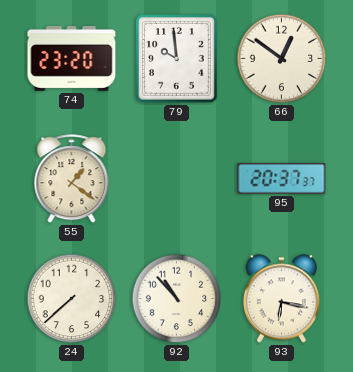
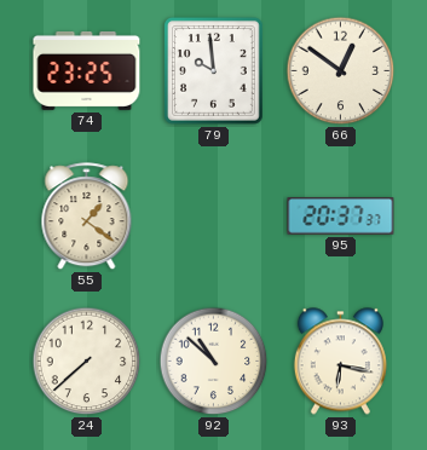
74: 23:20 -> 23:25
92: 10:53 -> 10:52
